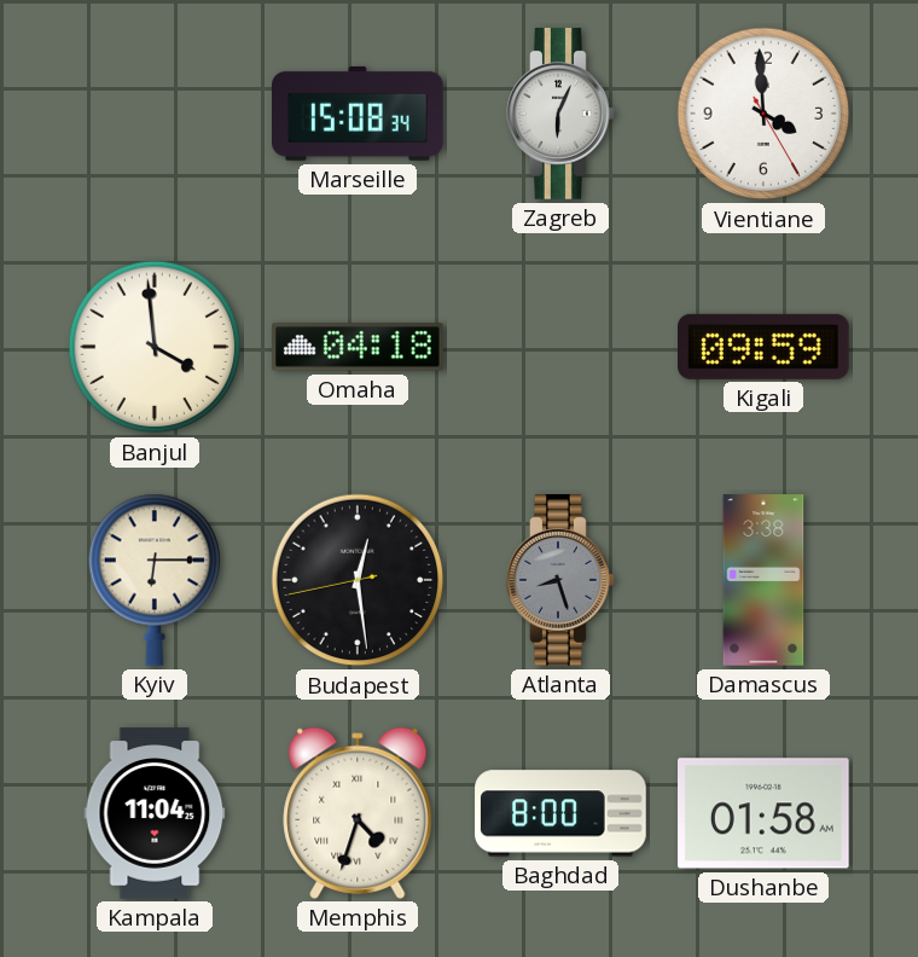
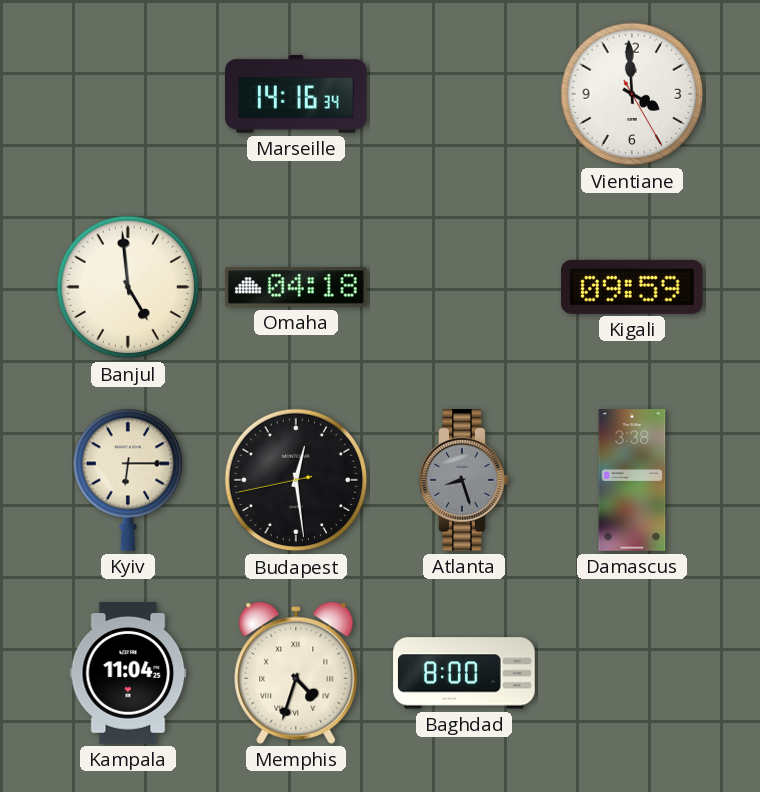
Marseille: 15:08 -> 14:16
Zagreb: 6:04 -> none
Banjul: 3:59 -> 4:59
Dushanbe: 01:58 -> none
